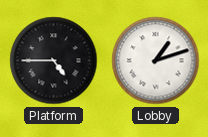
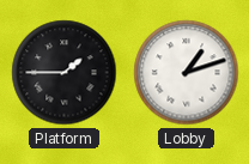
Platform: 4:45 -> 1:45
